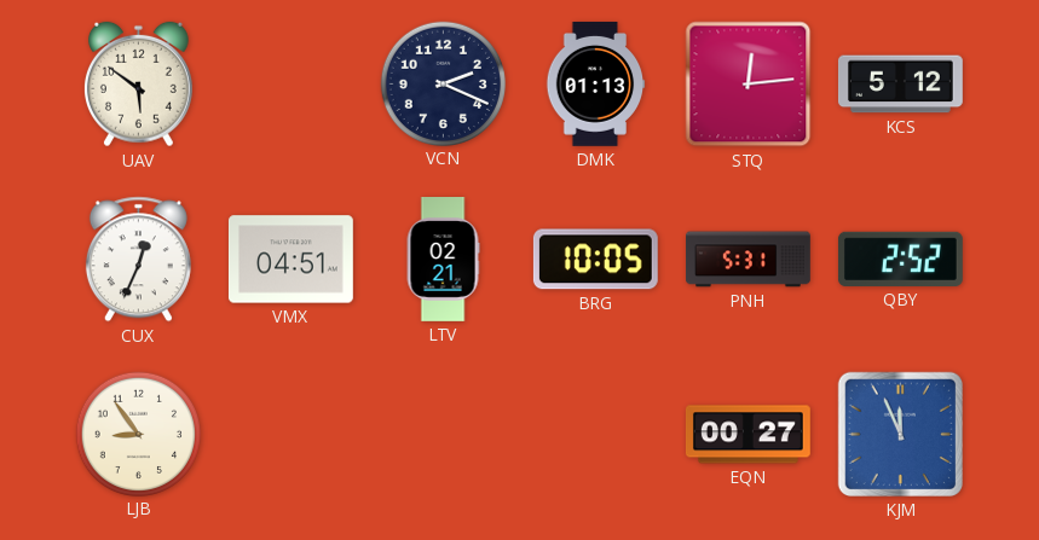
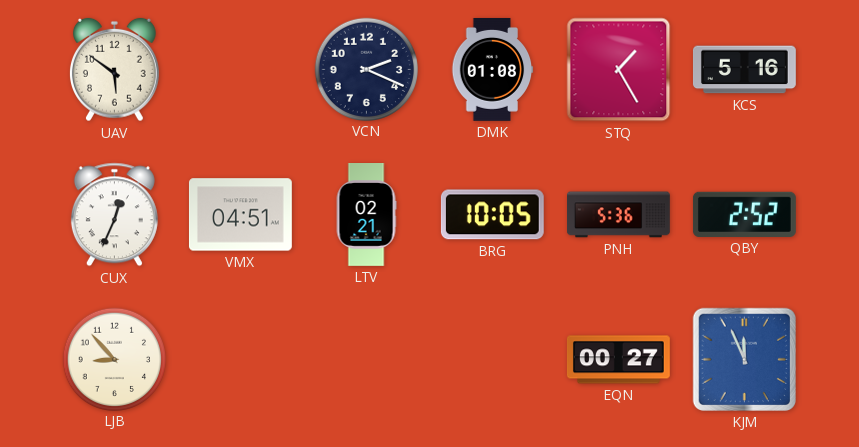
DMK: 01:13 -> 01:08
STQ: 12:14 -> 1:25
KCS: 5:12 -> 5:16
PNH: 5:31 -> 5:36
LJB: 8:54 -> 8:53
